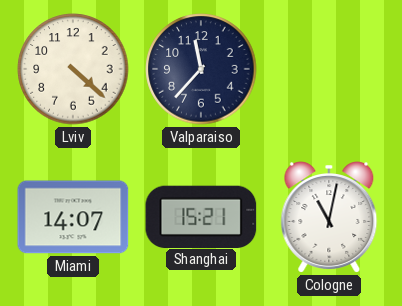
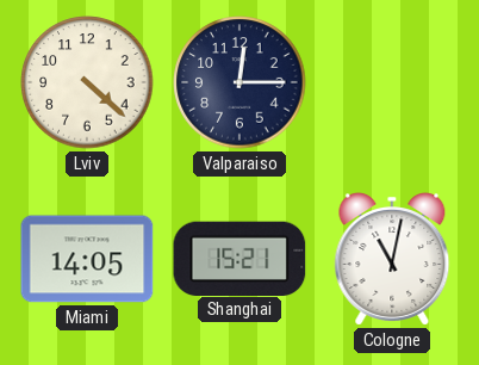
Valparaiso: 11:37 -> 12:15
Miami: 14:07 -> 14:05
